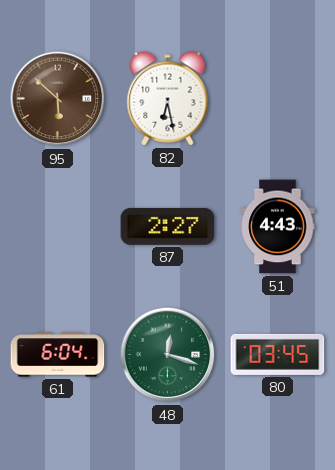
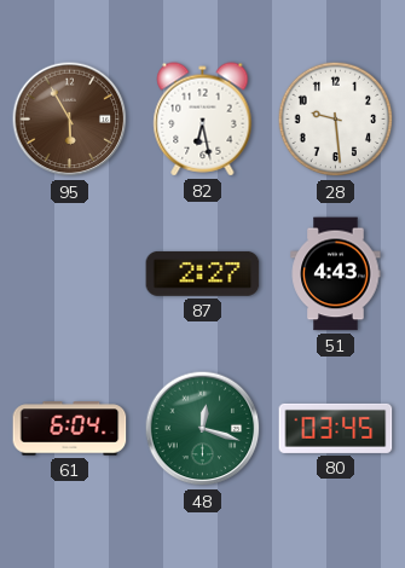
95: 5:52 -> 5:55
28: none -> 9:29
